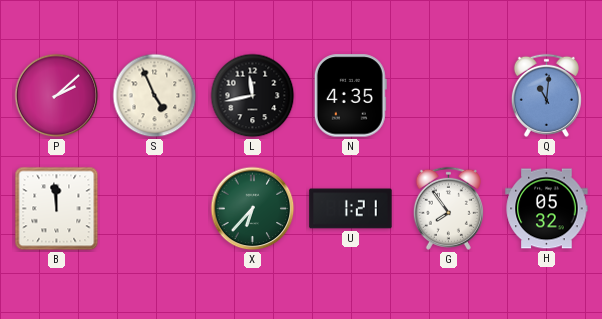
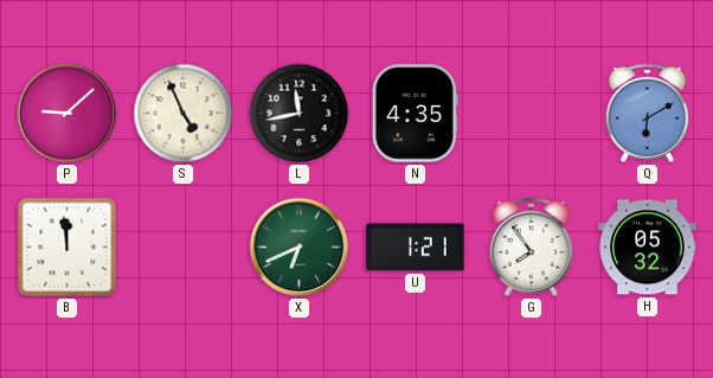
P: 2:08 -> 9:08
Q: 11:01 -> 6:10
X: 6:37 -> 6:41
